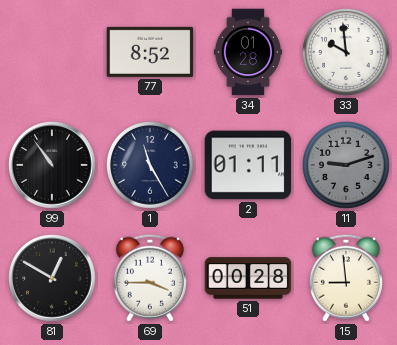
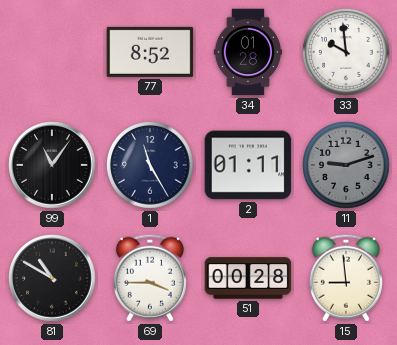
99: 10:54 -> 11:06
81: 12:50 -> 10:50
